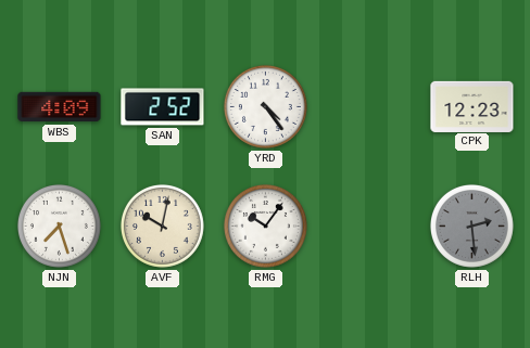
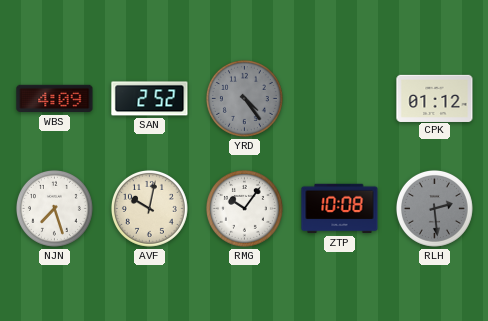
YRD dial: white -> grey
CPK: 12:23 -> 01:12
ZTP: none -> 10:08
